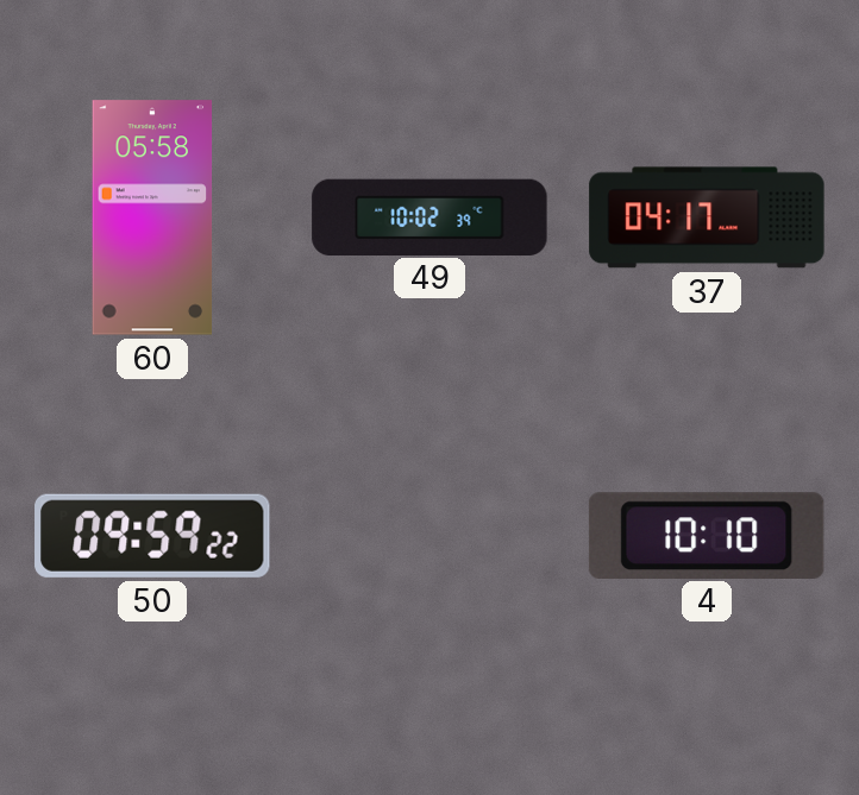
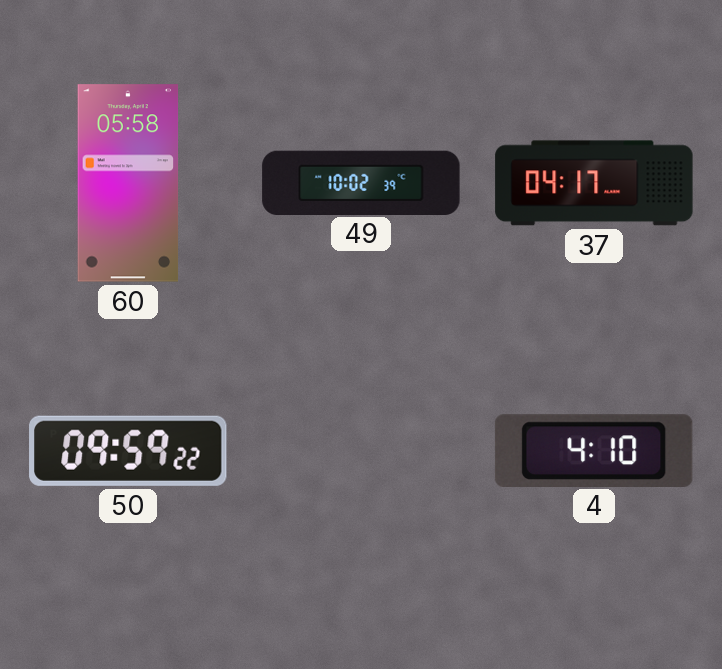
4: 10:10 -> 4:10
